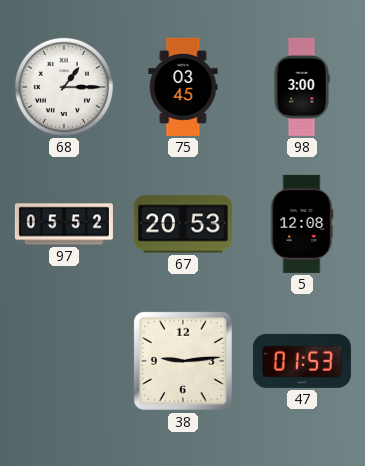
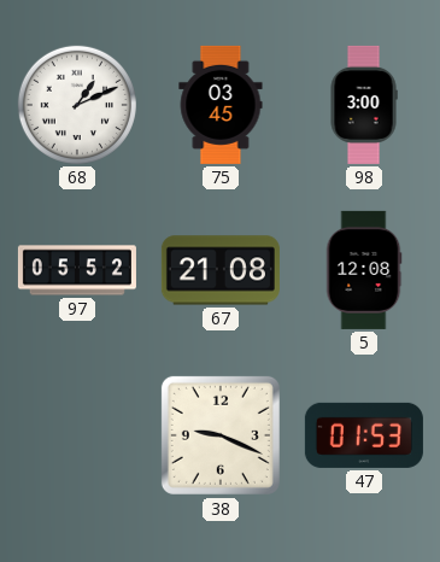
68: 1:15 -> 1:11
67: 20:53 -> 21:08
38: 9:14 -> 9:19
